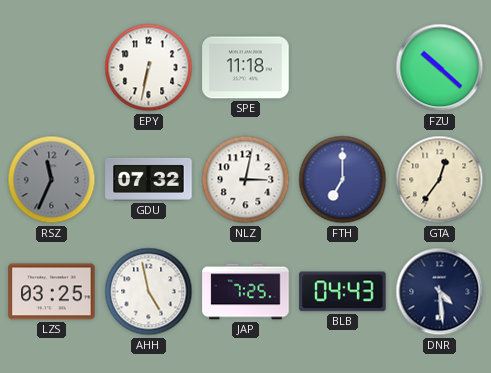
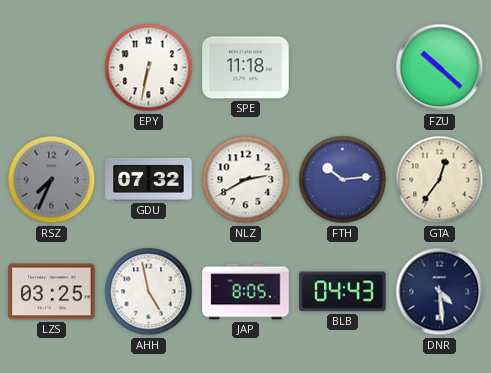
RSZ: 11:34 -> 7:34
NLZ: 3:02 -> 2:40
FTH: 7:00 -> 10:14
JAP: 7:25 -> 8:05
